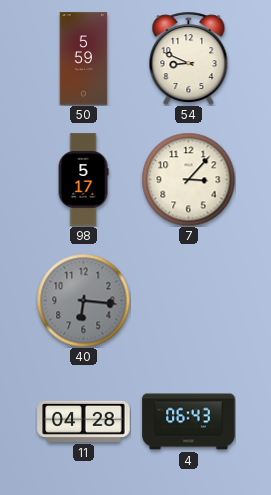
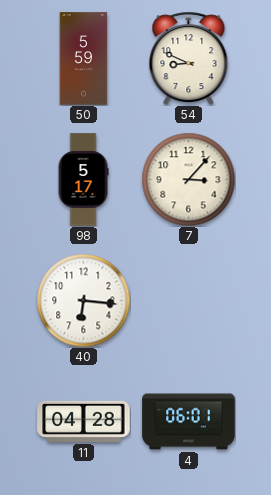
40 dial: grey -> white
4: 06:43 -> 06:01
